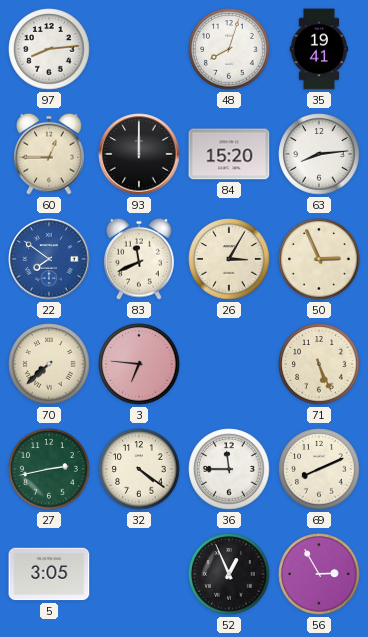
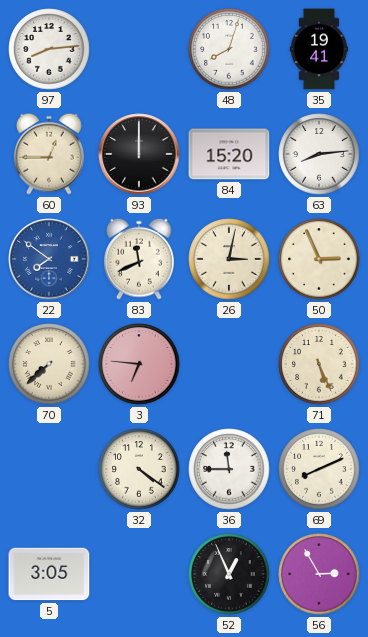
26: 3:05 -> 3:02
27: 2:43 -> none
